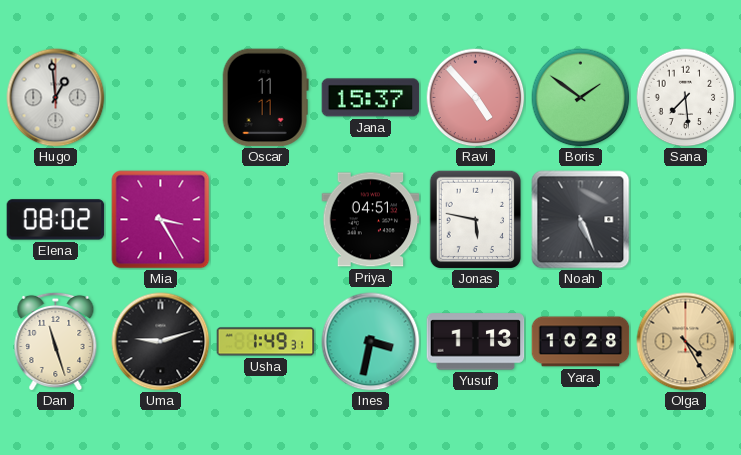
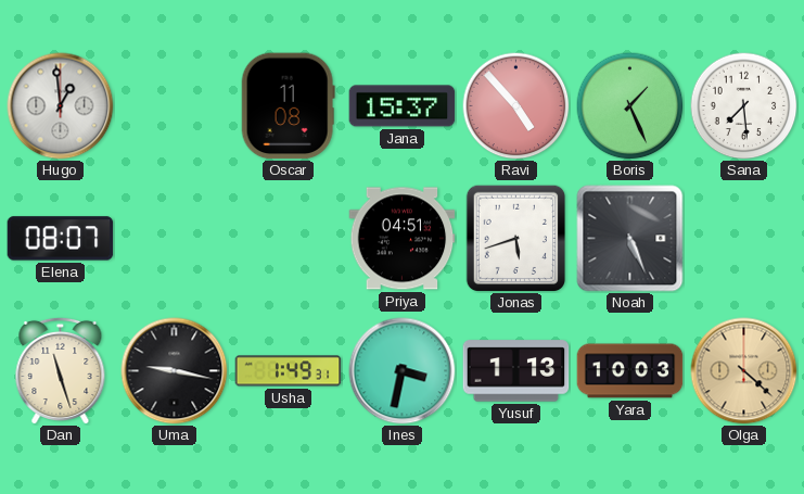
Oscar: 11:11 -> 11:08
Boris: 1:51 -> 1:26
Elena: 08:02 -> 08:07
Mia: 3:25 -> none
Jonas: 5:47 -> 5:42
Uma: 9:12 -> 9:17
Yara: 10:28 -> 10:03
Olga: 4:25 -> 4:22
